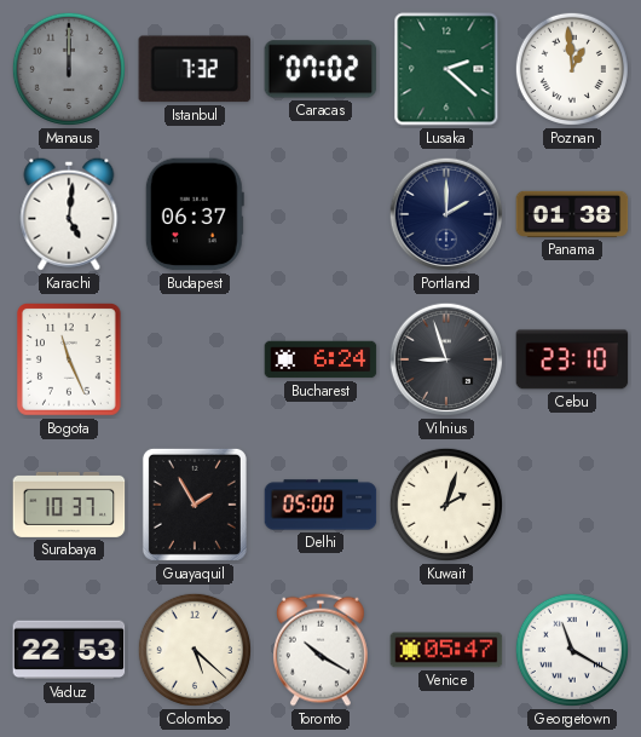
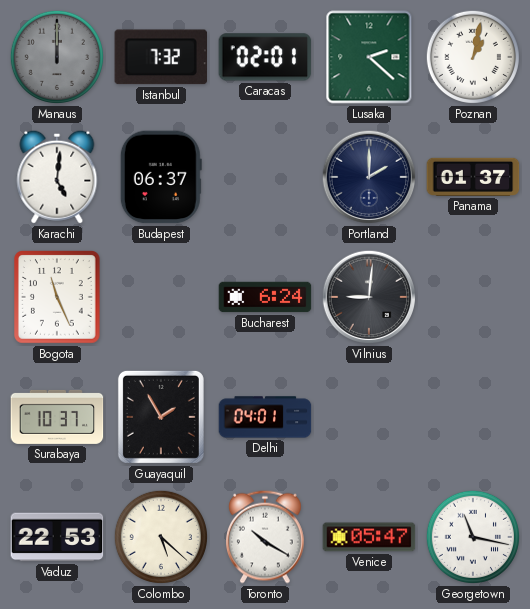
Caracas: 07:02 -> 02:01
Poznan: 12:59 -> 1:02
Panama: 01:38 -> 01:37
Vilnius: 8:57 -> 9:01
Cebu: 23:10 -> none
Delhi: 05:00 -> 04:01
Kuwait: 2:03 -> none
Georgetown: 11:20 -> 11:17
